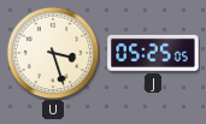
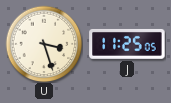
J: 05:25 -> 11:25
